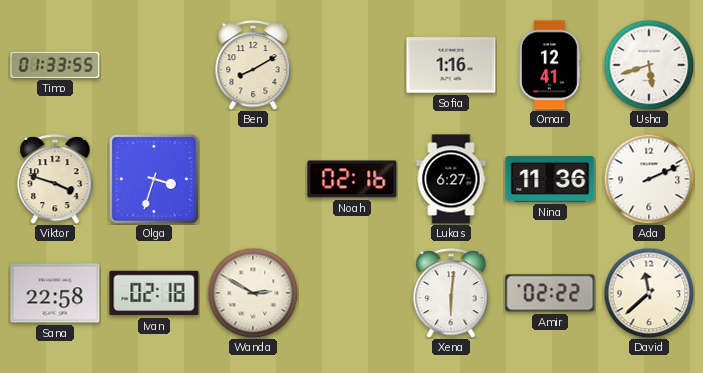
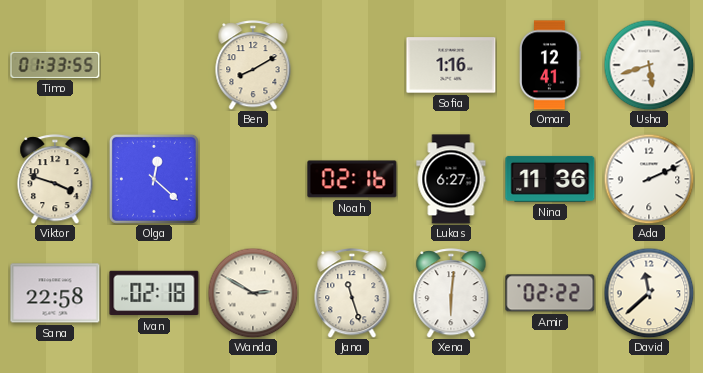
Olga: 3:33 -> 12:22
Jana: none -> 11:27
